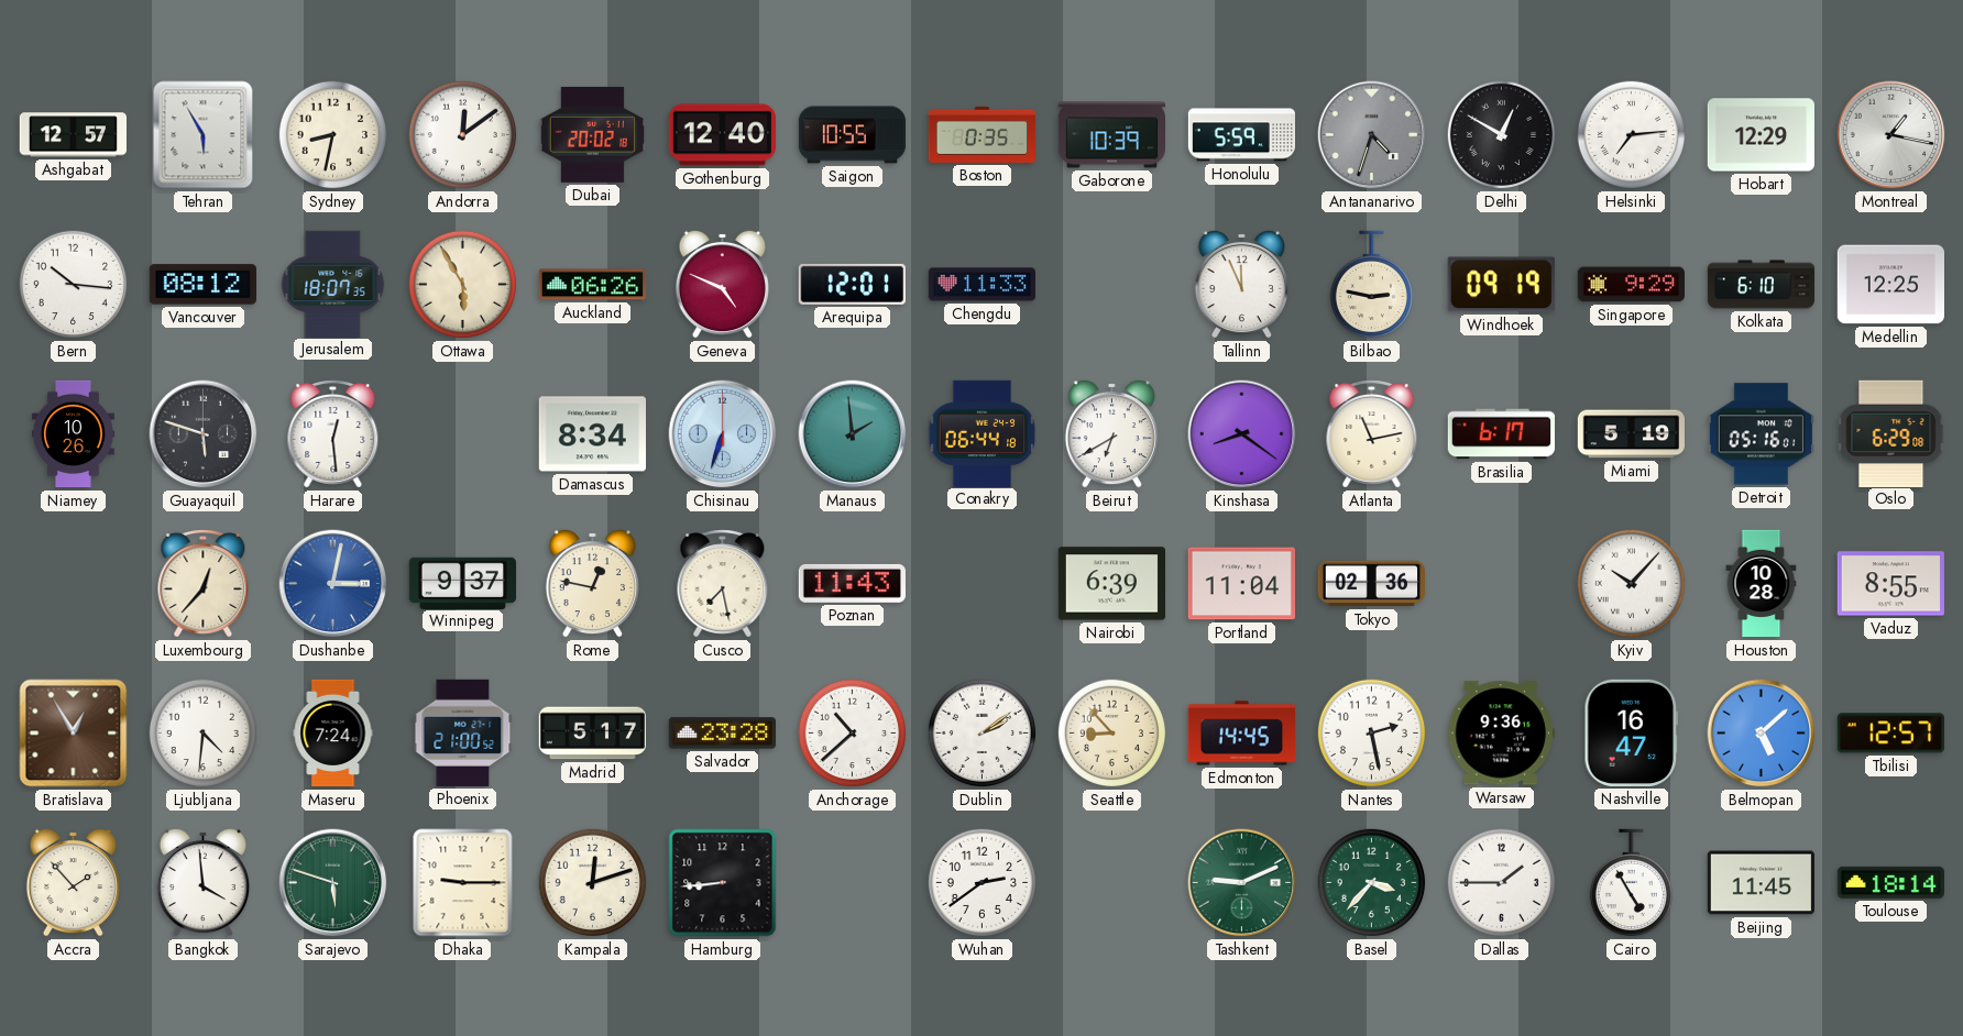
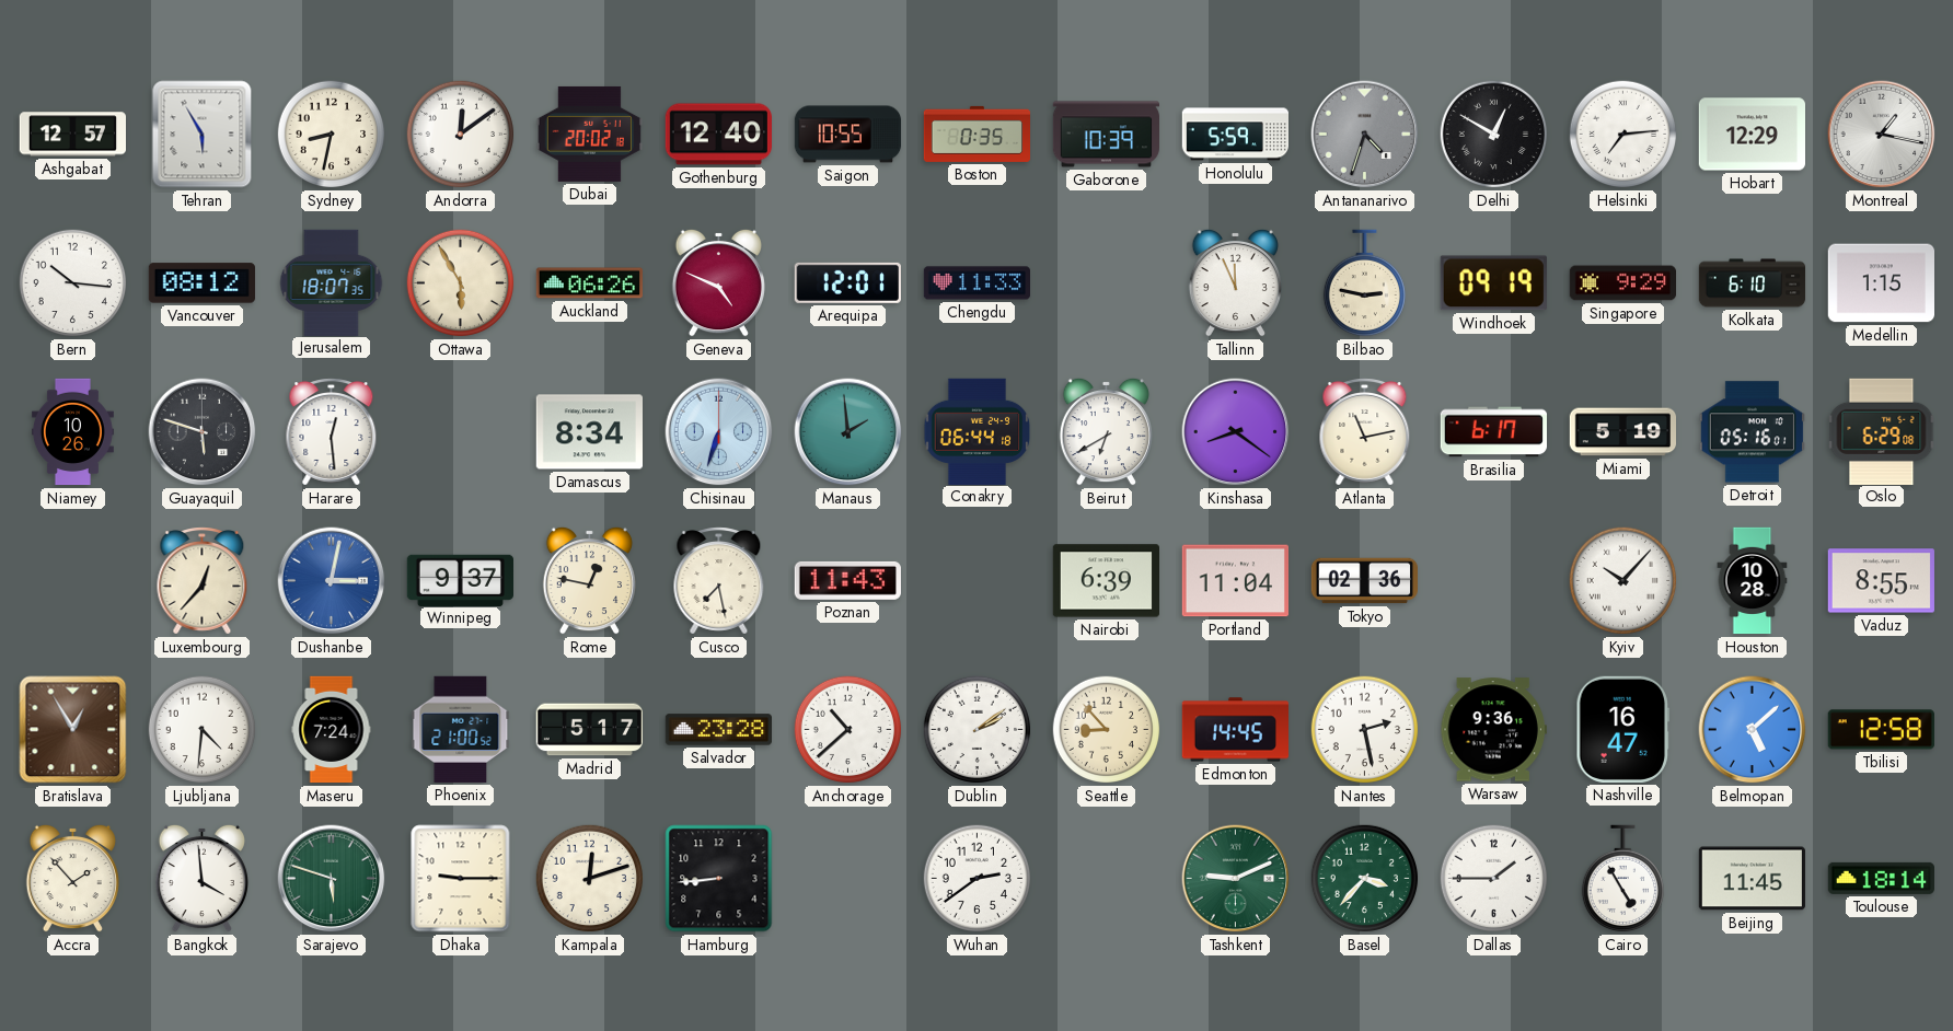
Medellin: 12:25 -> 1:15
Tbilisi: 12:57 -> 12:58
